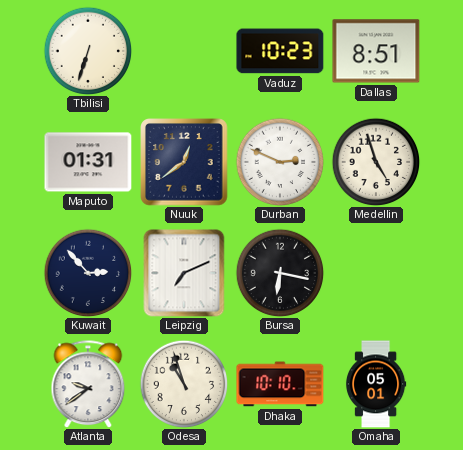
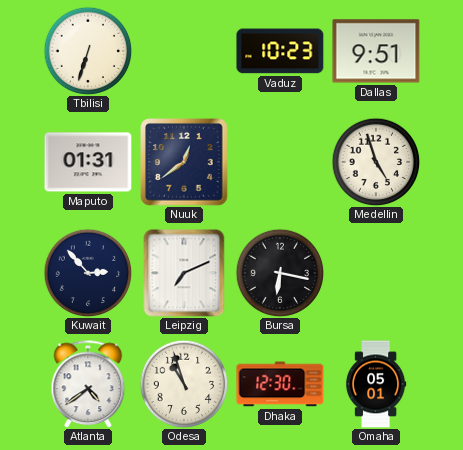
Dallas: 8:51 -> 9:51
Durban: 2:49 -> none
Atlanta: 9:39 -> 4:39
Dhaka: 10:10 -> 12:30
